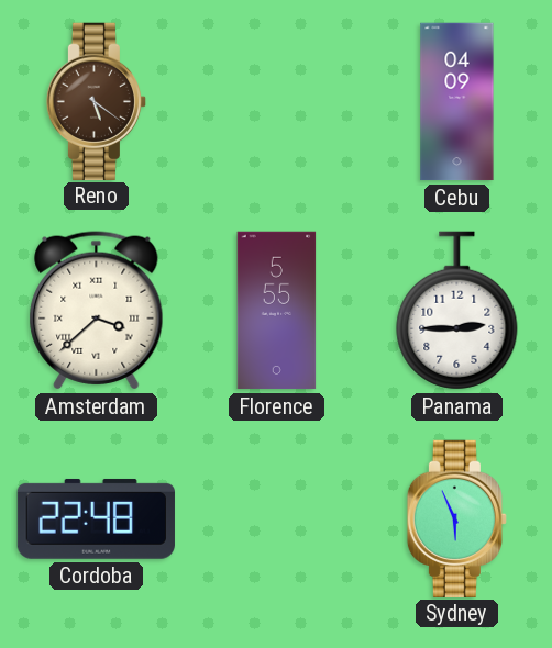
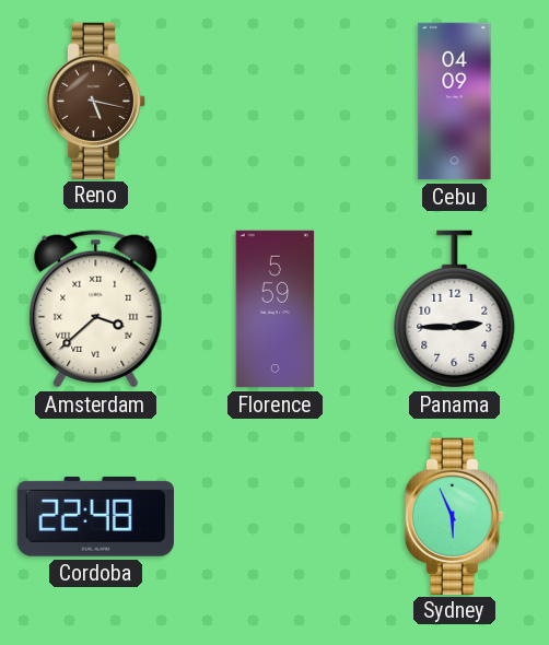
Reno: 5:21 -> 5:17
Florence: 5:55 -> 5:59
